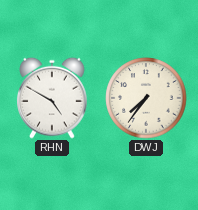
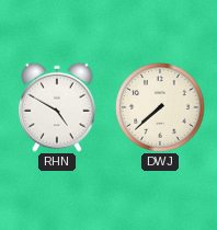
DWJ: 7:36 -> 7:38
